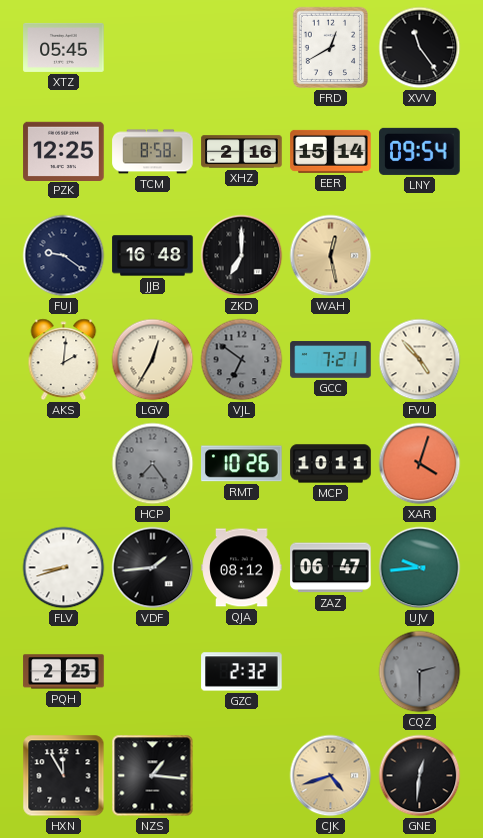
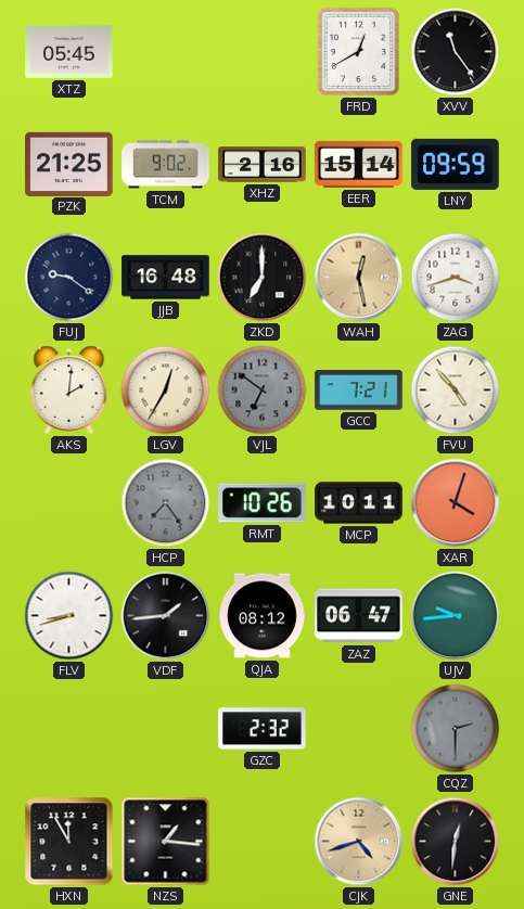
PZK: 12:25 -> 21:25
TCM: 8:58 -> 9:02
LNY: 09:54 -> 09:59
ZAG: none -> 3:42
PQH: 2:25 -> none
